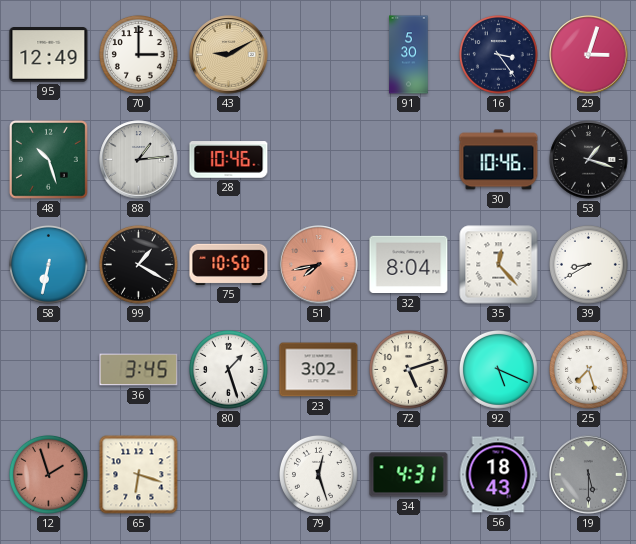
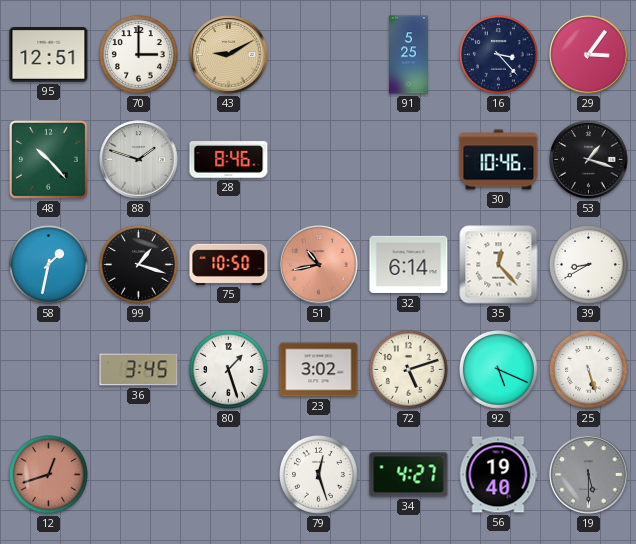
95: 12:49 -> 12:51
91: 5:30 -> 5:25
16: 3:24 -> 3:23
29: 3:03 -> 3:06
48: 10:27 -> 10:23
88: 1:14 -> 1:48
28: 10:46 -> 8:46
58: 6:32 -> 1:32
99: 1:20 -> 1:18
51: 7:43 -> 10:43
32: 8:04 -> 6:14
25: 7:27 -> 5:27
12: 1:57 -> 12:42
65: 6:18 -> none
34: 4:31 -> 4:27
56: 18:43 -> 19:40
